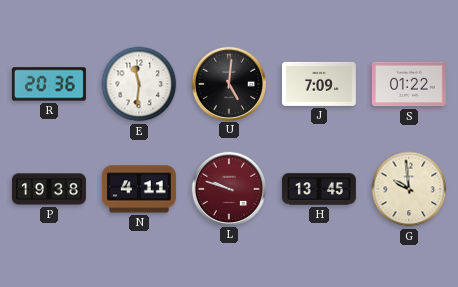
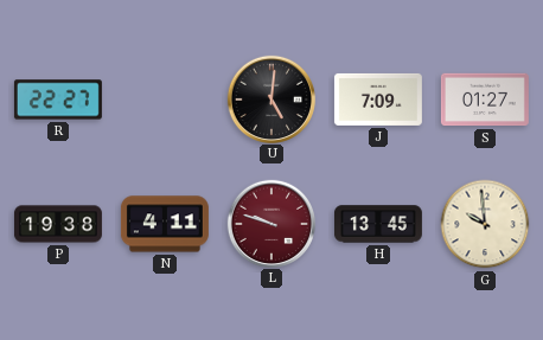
R: 20:36 -> 22:27
E: 11:31 -> none
S: 01:22 -> 01:27
